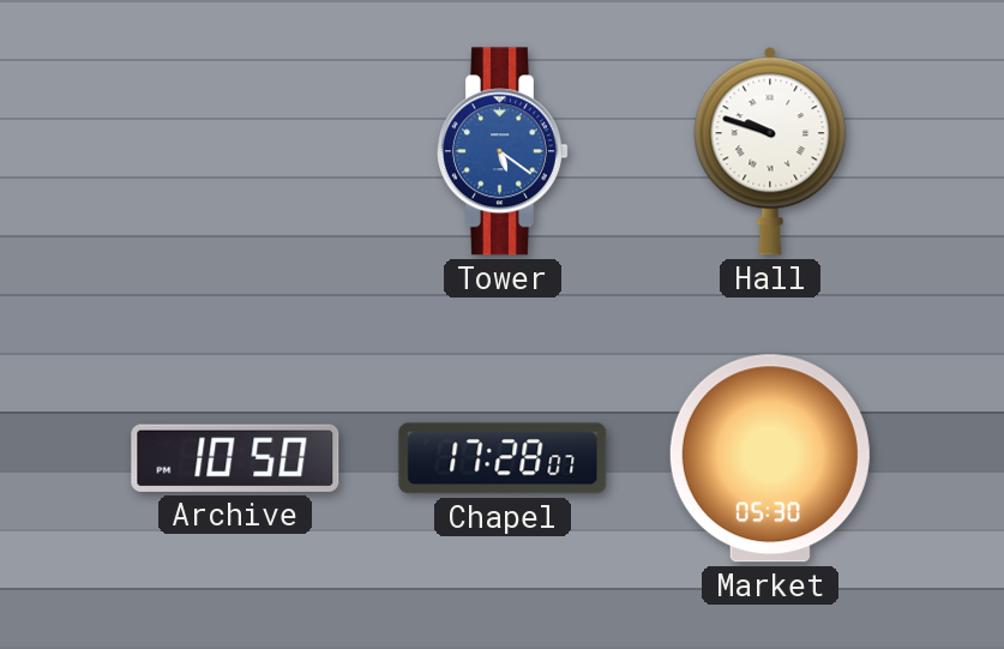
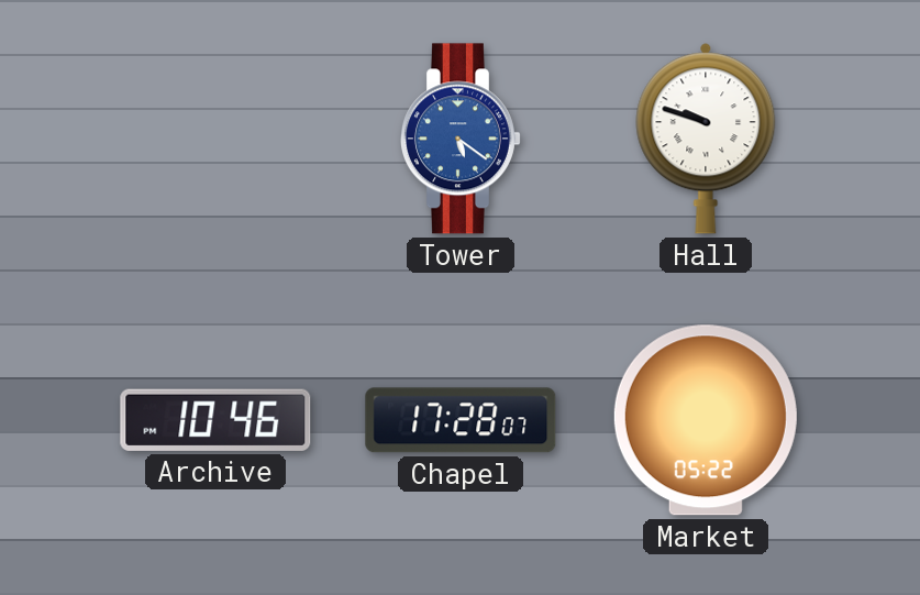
Archive: 10:50 -> 10:46
Market: 05:30 -> 05:22
